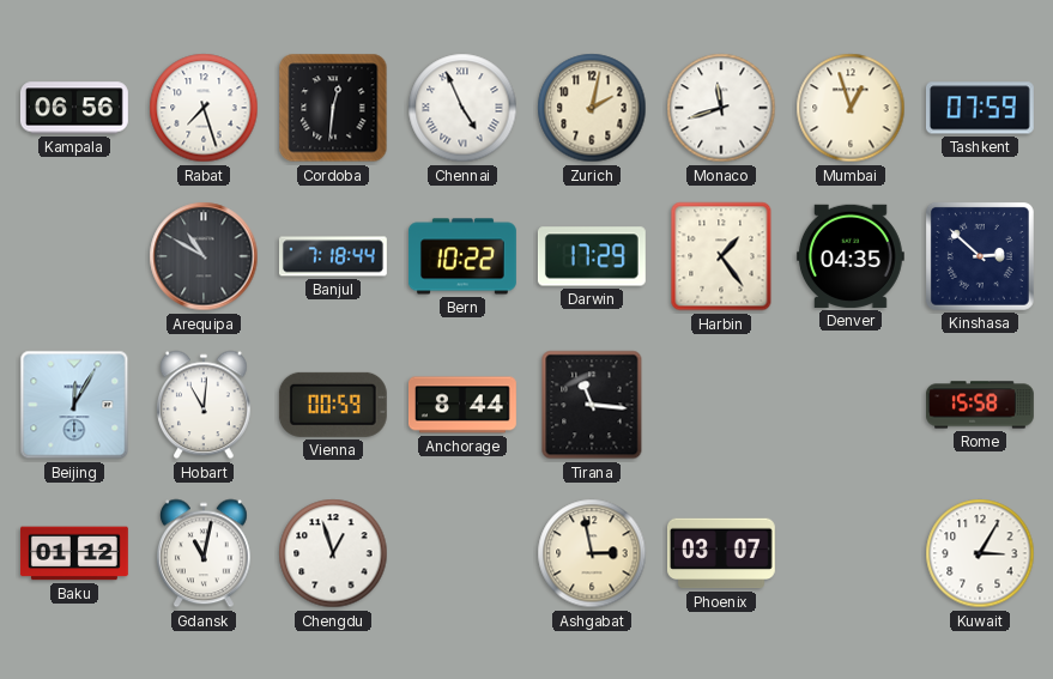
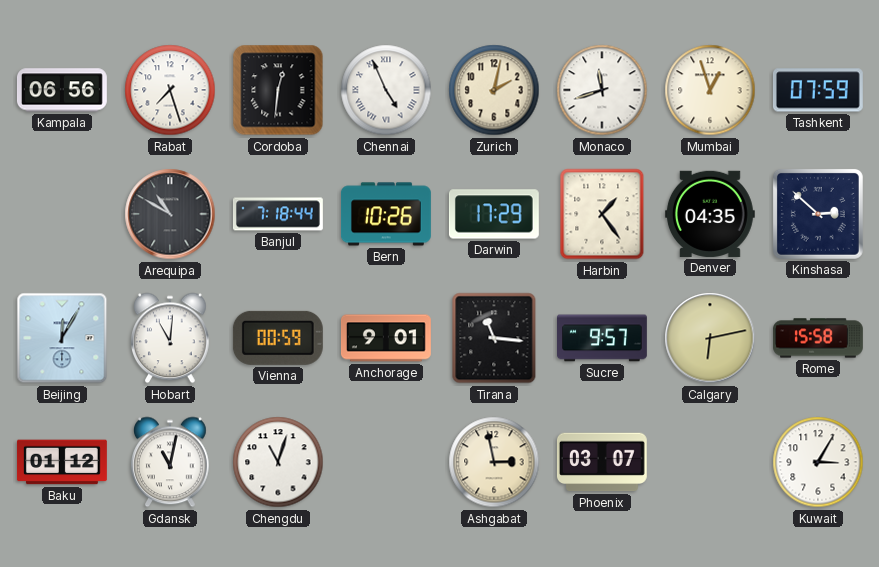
Bern: 10:22 -> 10:26
Anchorage: 8:44 -> 9:01
Sucre: none -> 9:57
Calgary: none -> 6:13
Chengdu: 12:57 -> 11:03
